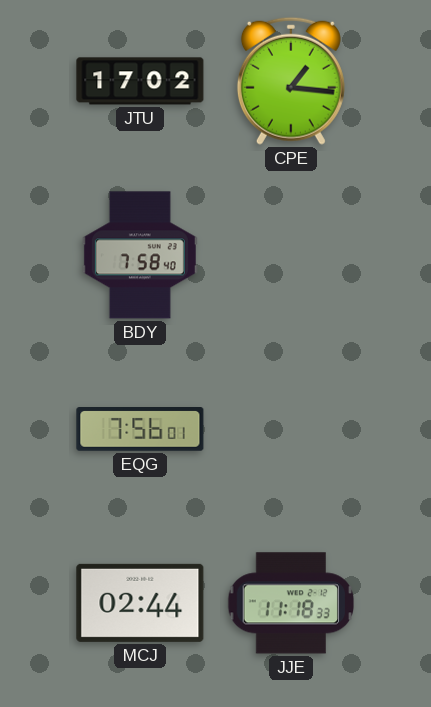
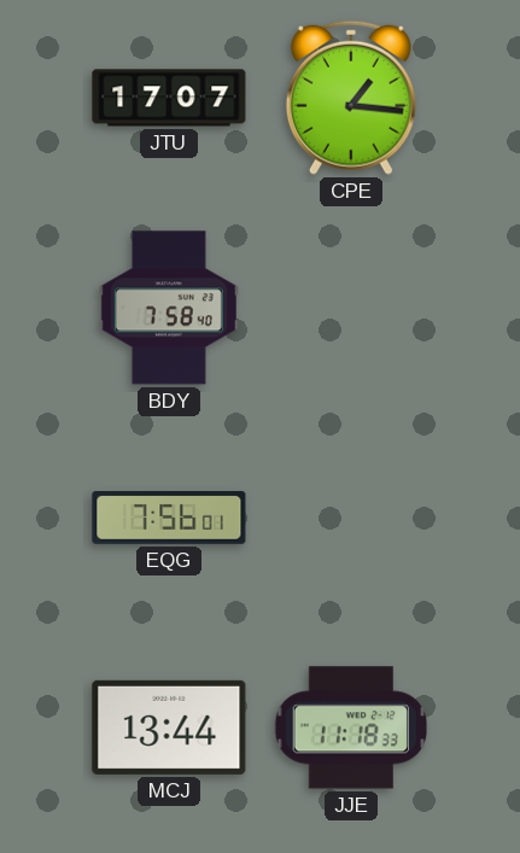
JTU: 17:02 -> 17:07
MCJ: 02:44 -> 13:44
